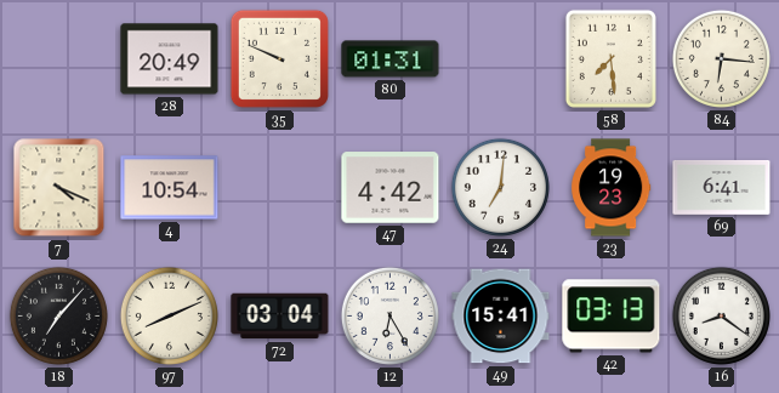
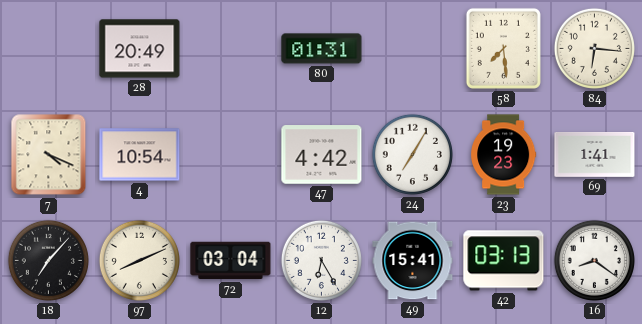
35: 9:49 -> none
24: 7:01 -> 7:05
69: 6:41 -> 1:41
